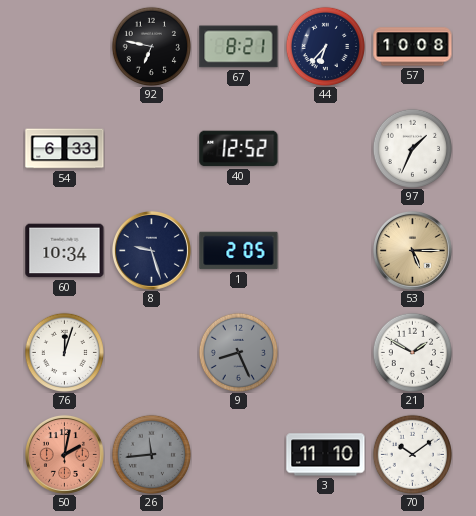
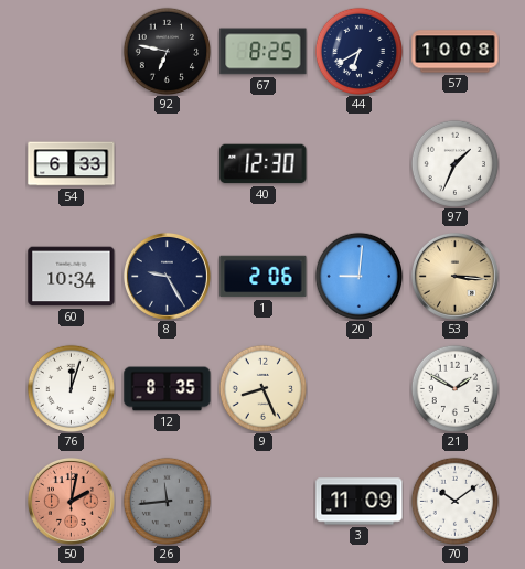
67: 8:21 -> 8:25
44: 6:37 -> 6:40
40: 12:52 -> 12:30
8: 9:27 -> 9:25
1: 2:05 -> 2:06
20: none -> 9:01
53: 5:15 -> 3:16
12: none -> 8:35
9 dial: grey -> cream
3: 11:10 -> 11:09
